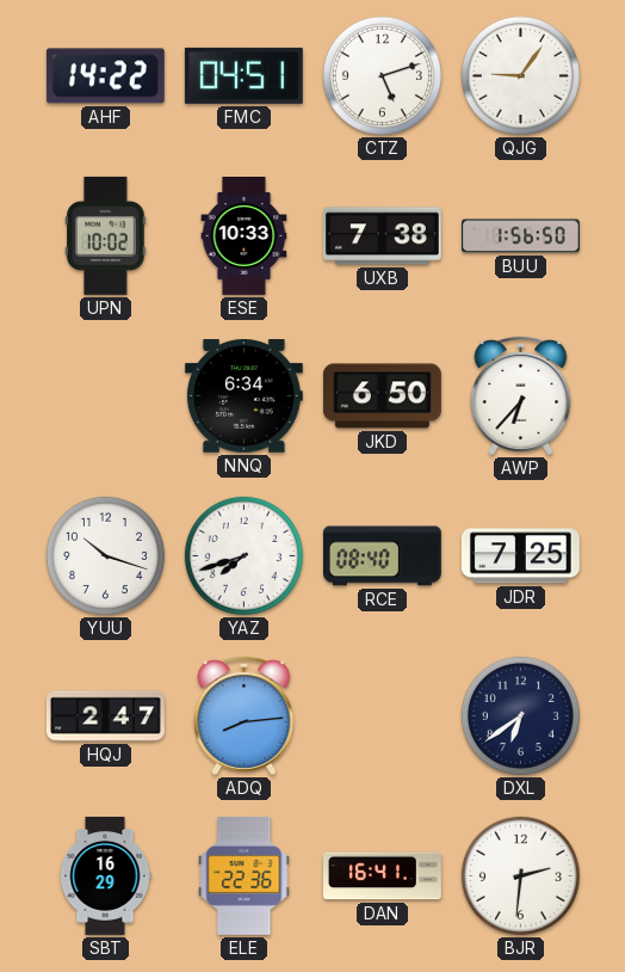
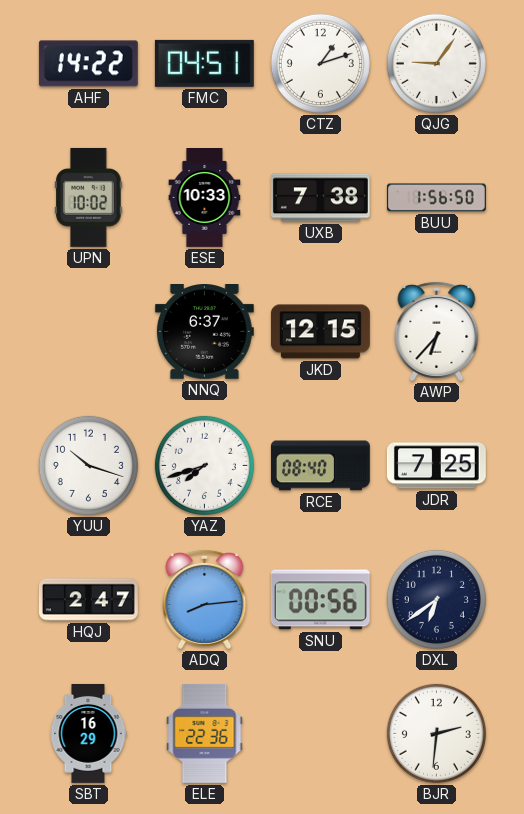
CTZ: 5:12 -> 1:12
NNQ: 6:34 -> 6:37
JKD: 6:50 -> 12:15
SNU: none -> 00:56
DAN: 16:41 -> none
